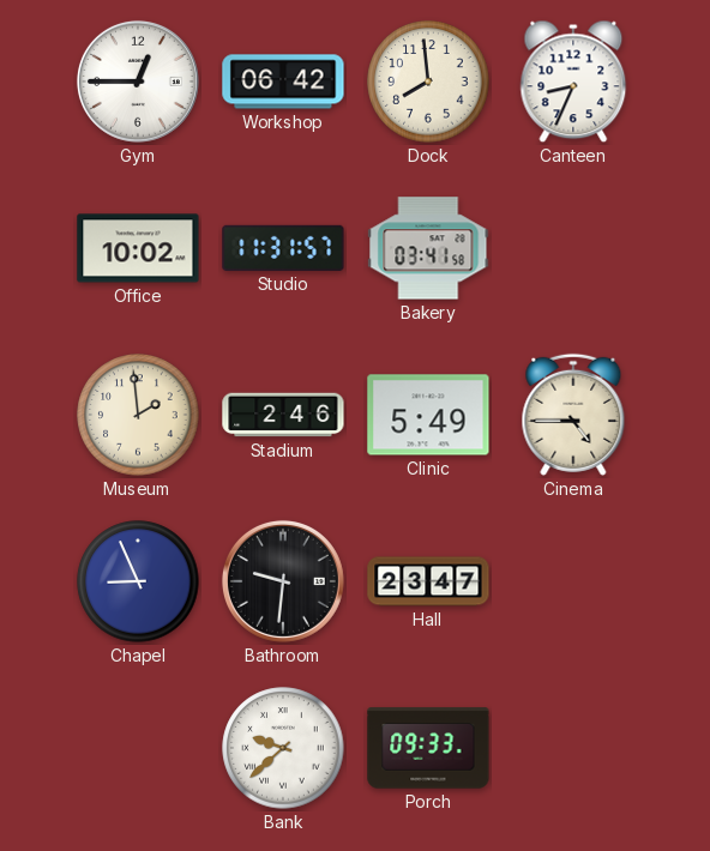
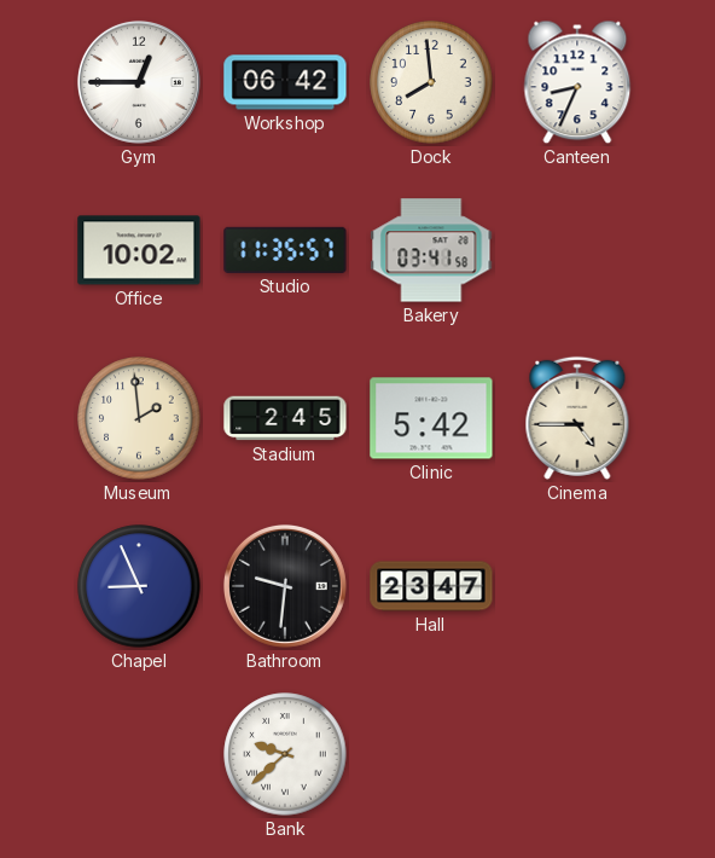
Studio: 11:31 -> 11:35
Stadium: 2:46 -> 2:45
Clinic: 5:49 -> 5:42
Porch: 09:33 -> none
